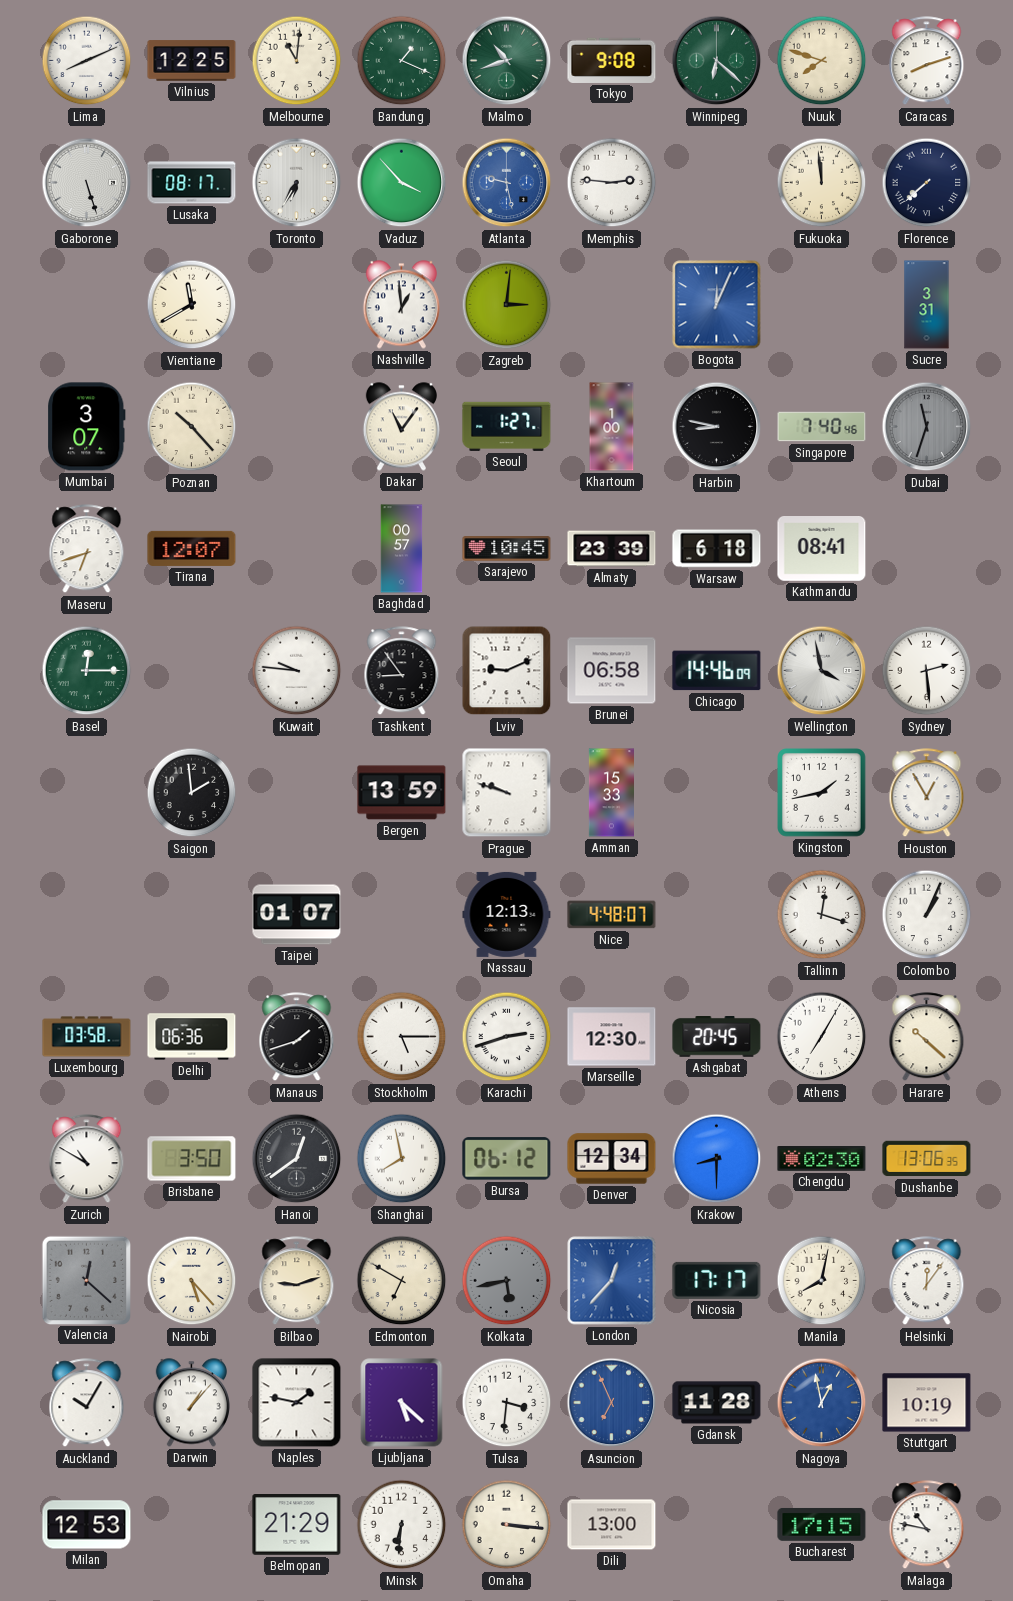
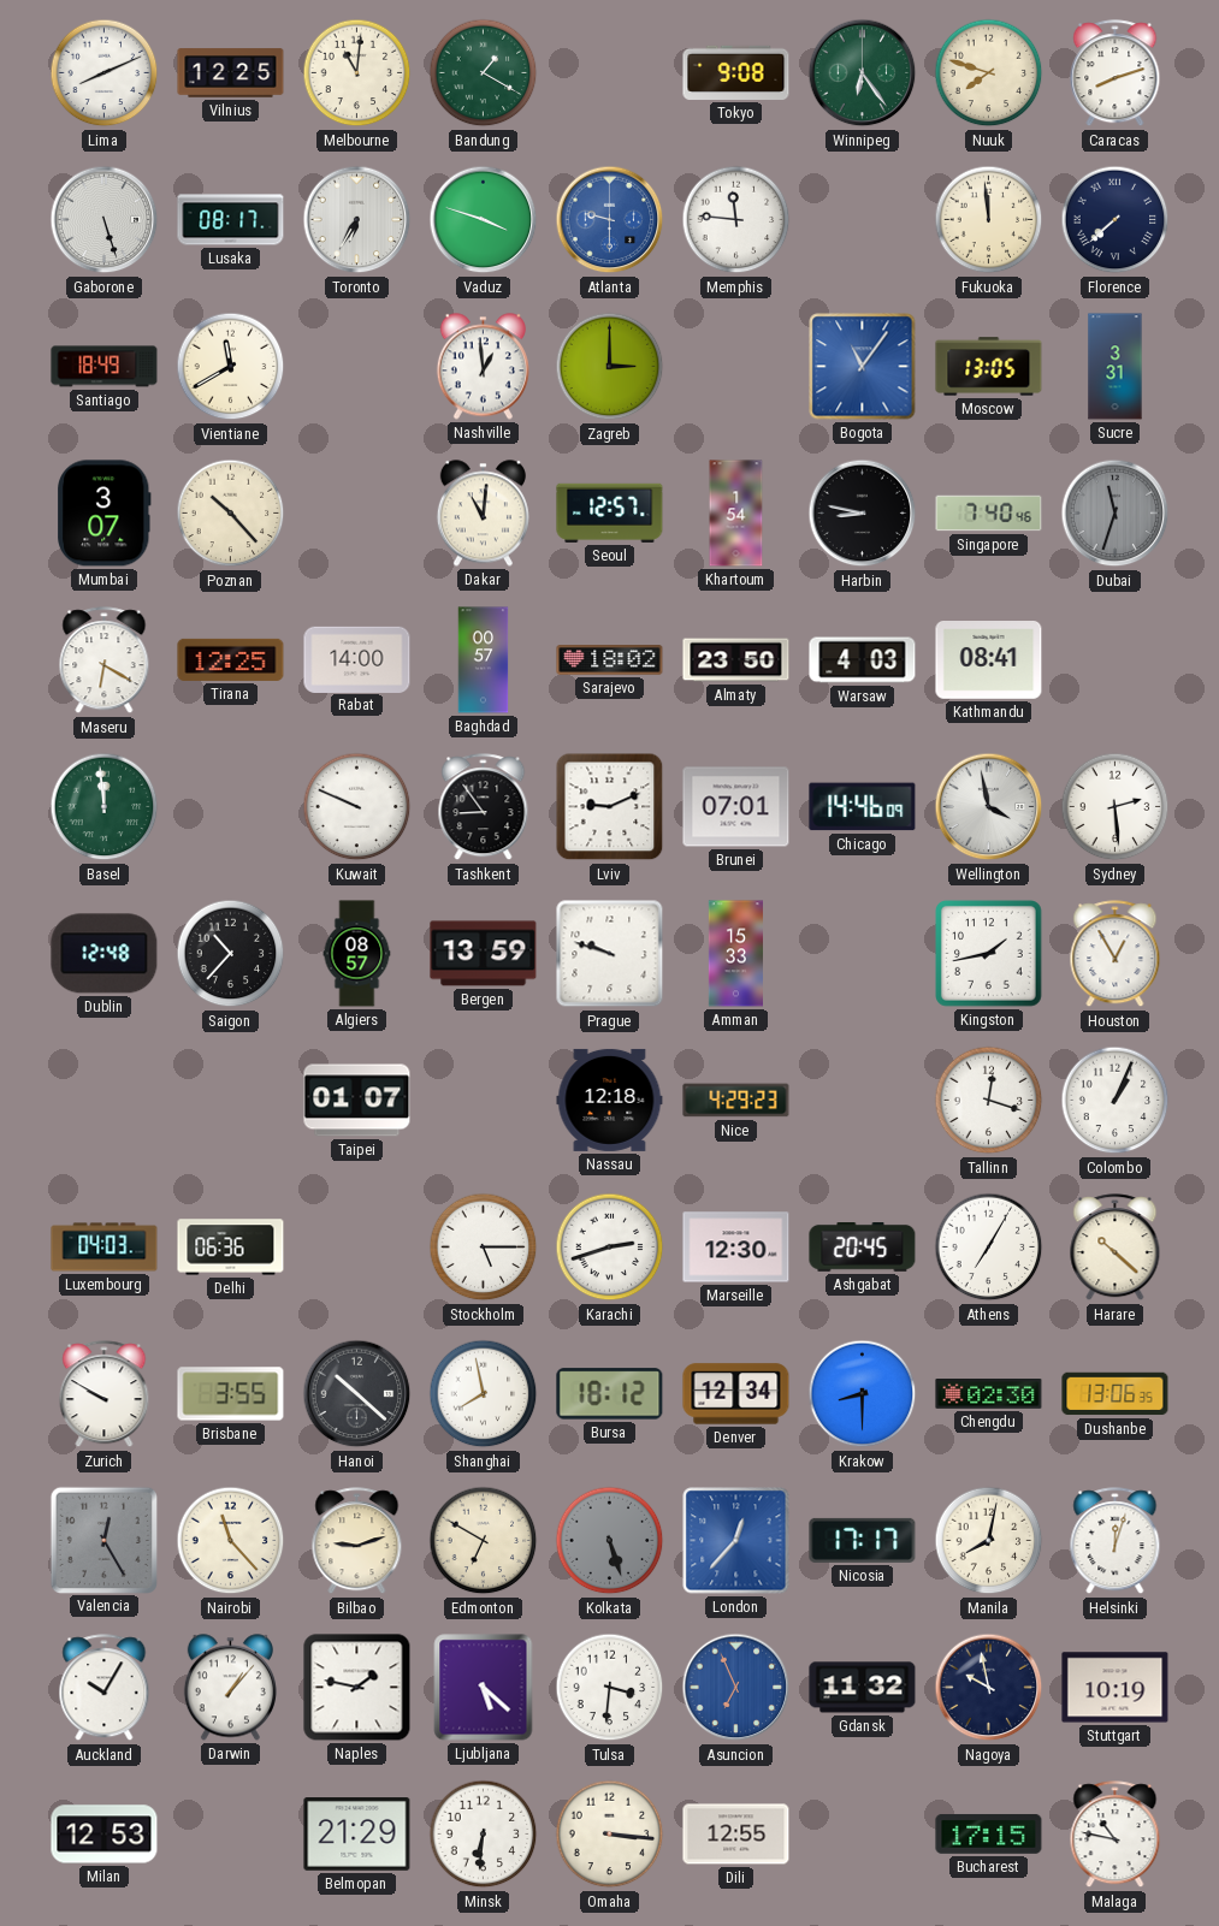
Bandung: 1:19 -> 1:20
Malmo: 10:42 -> none
Winnipeg: 6:22 -> 6:24
Vaduz: 3:53 -> 3:48
Atlanta: 9:28 -> 9:30
Memphis: 2:46 -> 11:46
Santiago: none -> 18:49
Zagreb: 3:01 -> 3:00
Bogota: 12:04 -> 11:06
Moscow: none -> 13:05
Dakar: 11:06 -> 11:01
Seoul: 1:27 -> 12:57
Khartoum: 1:00 -> 1:54
Maseru: 6:42 -> 6:20
Tirana: 12:07 -> 12:25
Rabat: none -> 14:00
Sarajevo: 10:45 -> 18:02
Almaty: 23:39 -> 23:50
Warsaw: 6:18 -> 4:03
Basel: 12:15 -> 11:59
Kuwait: 9:46 -> 9:49
Brunei: 06:58 -> 07:01
Dublin: none -> 12:48
Saigon: 1:59 -> 10:37
Algiers: none -> 08:57
Nassau: 12:13 -> 12:18
Nice: 4:48 -> 4:29
Luxembourg: 03:58 -> 04:03
Manaus: 1:42 -> none
Zurich: 10:50 -> 9:50
Brisbane: 3:50 -> 3:55
Hanoi: 12:39 -> 10:22
Bursa: 06:12 -> 18:12
Valencia: 12:22 -> 12:25
Nairobi: 5:23 -> 11:23
Kolkata: 5:43 -> 5:27
Helsinki: 12:06 -> 12:03
Gdansk: 11:28 -> 11:32
Nagoya: 12:58 -> 9:58
Nagoya dial: blue -> navy
Dili: 13:00 -> 12:55
